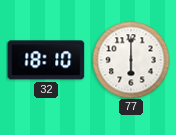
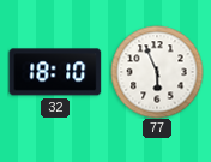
77: 6:00 -> 5:56
